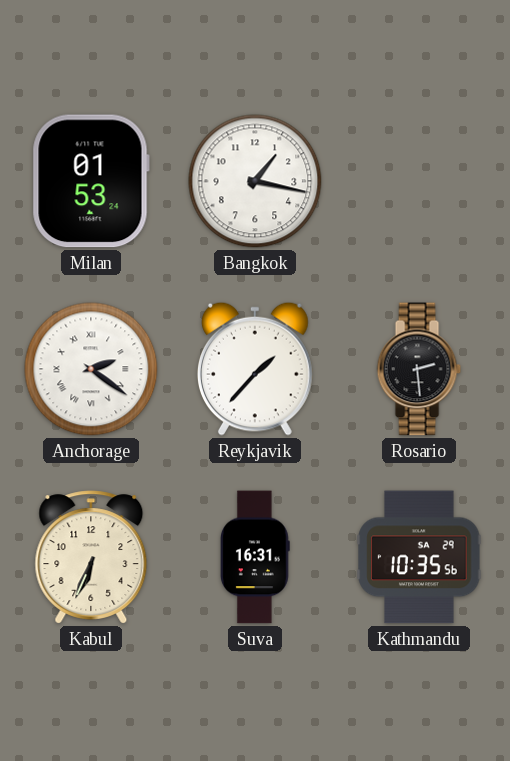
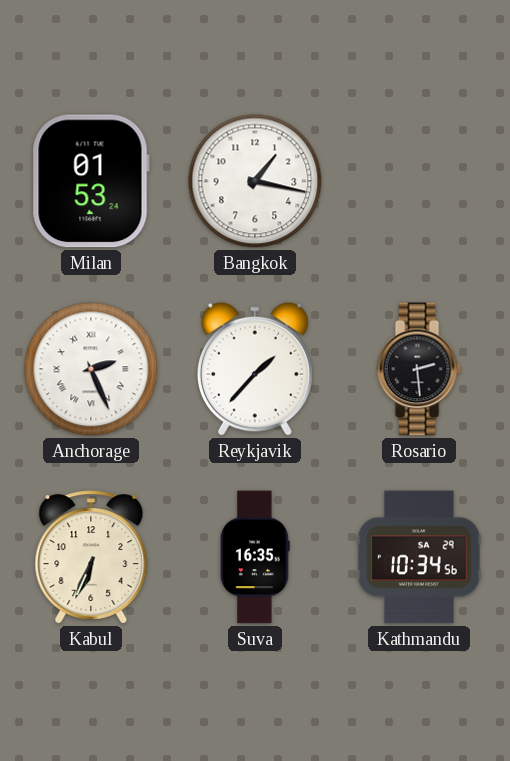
Anchorage: 2:21 -> 2:26
Suva: 16:31 -> 16:35
Kathmandu: 10:35 -> 10:34
